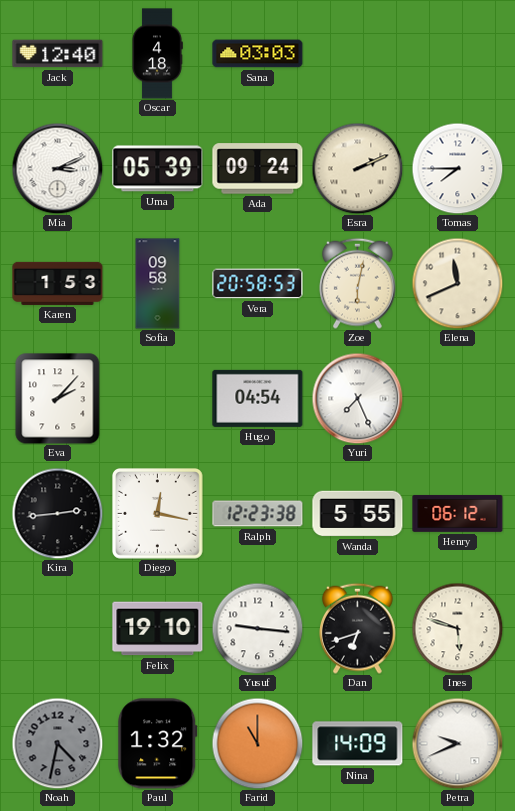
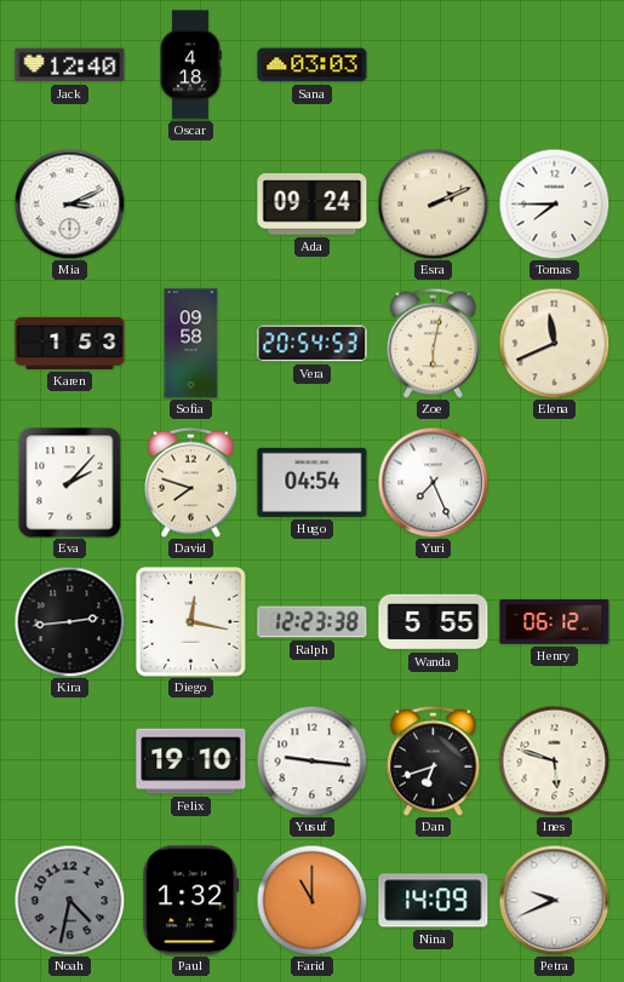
Uma: 05:39 -> none
Vera: 20:58 -> 20:54
David: none -> 7:48
